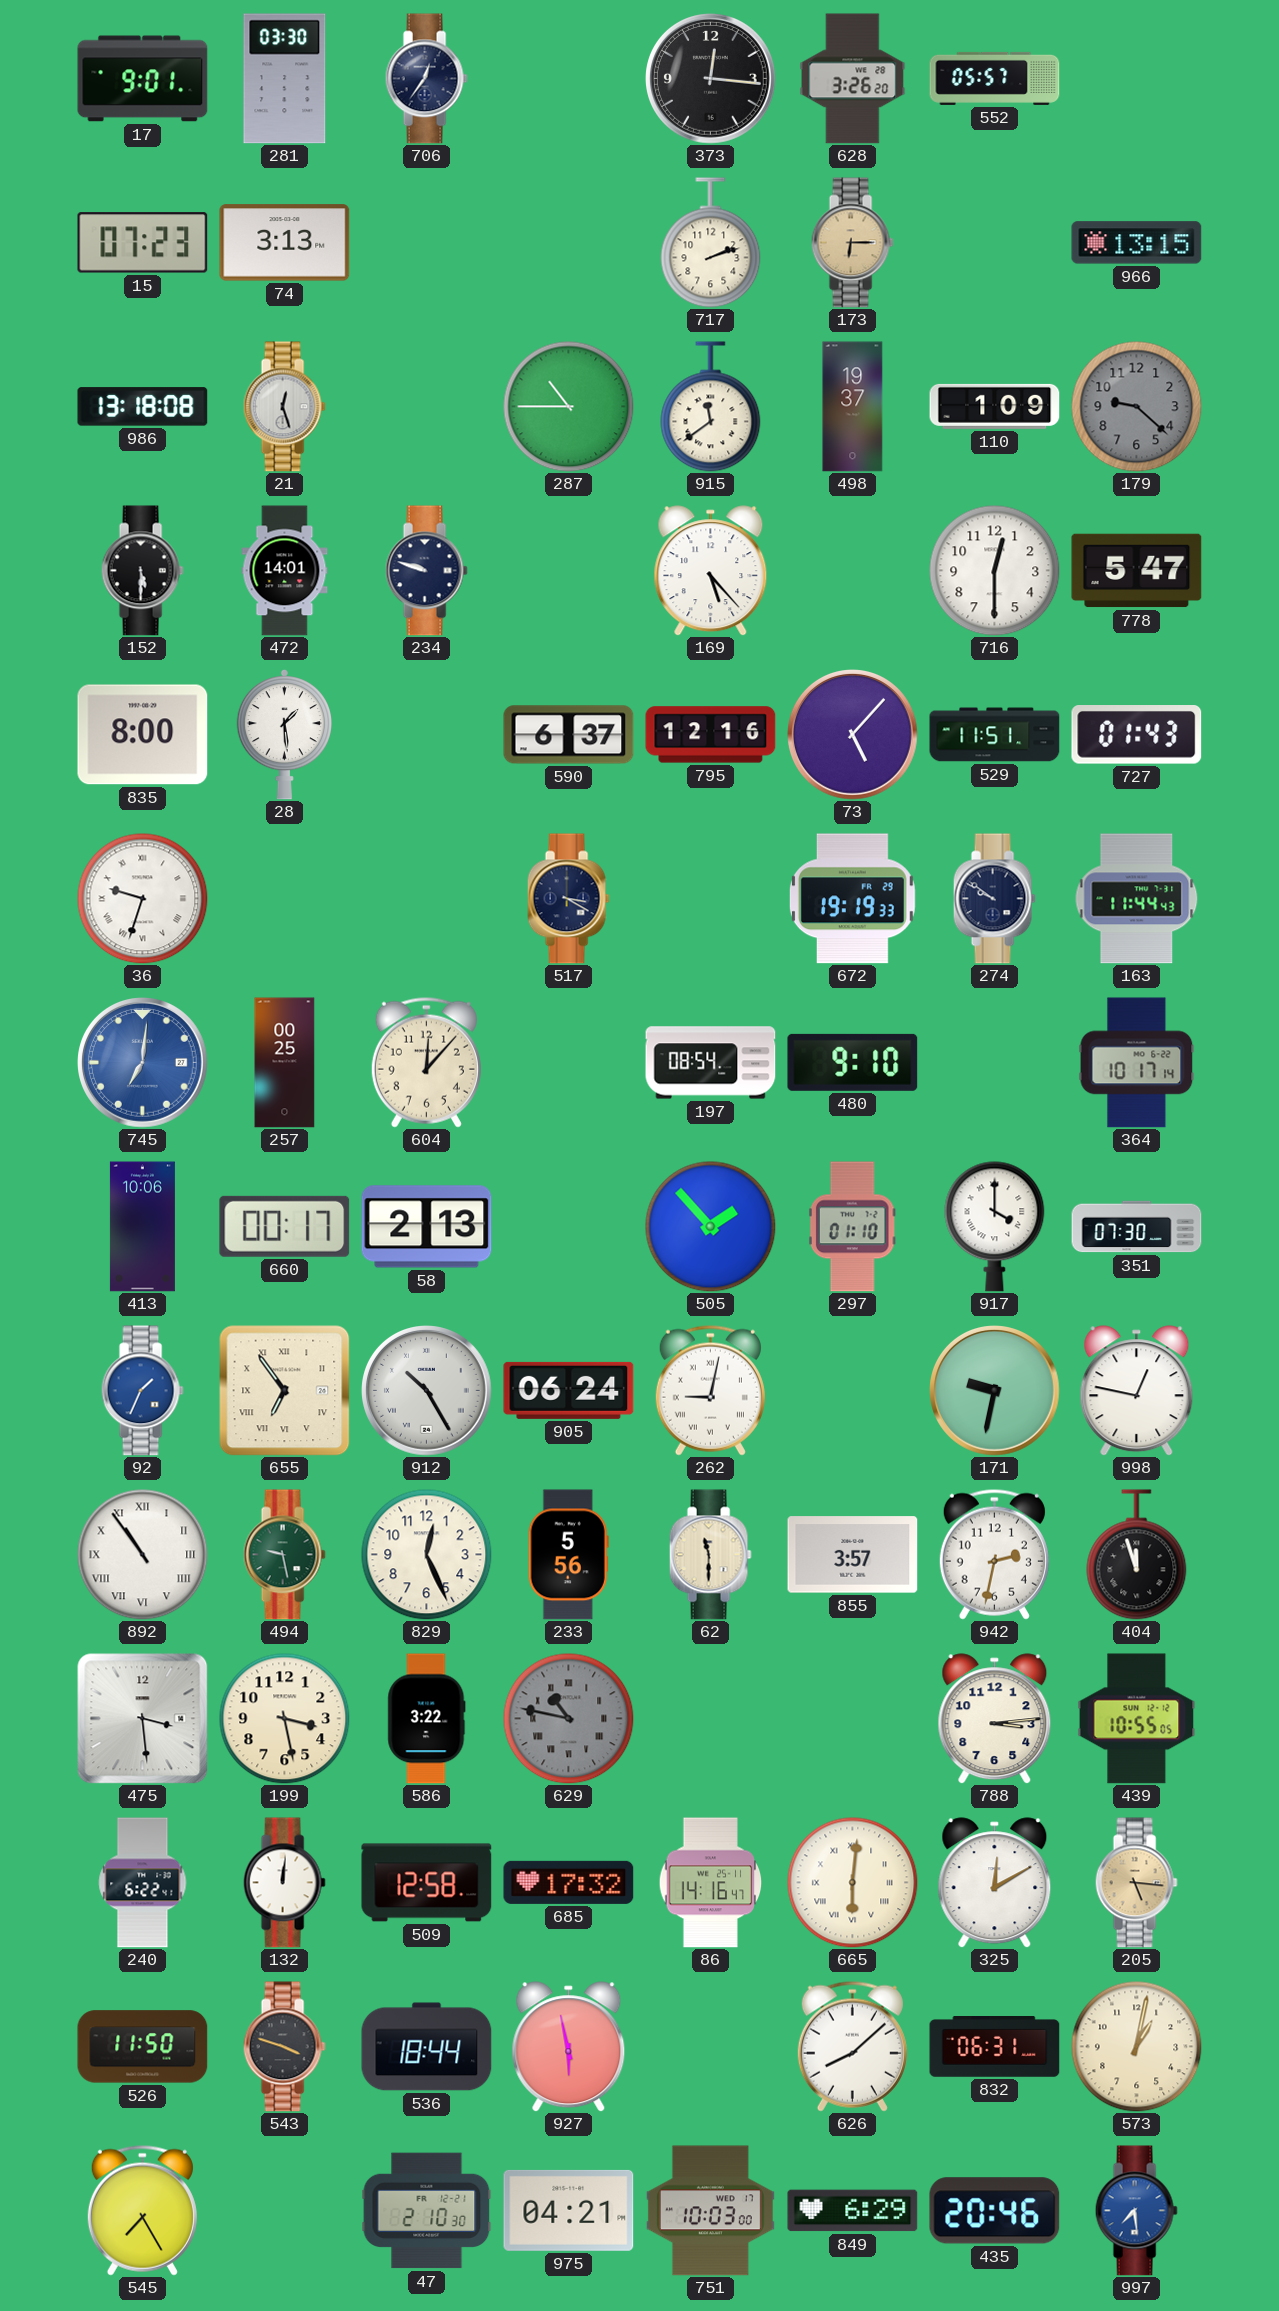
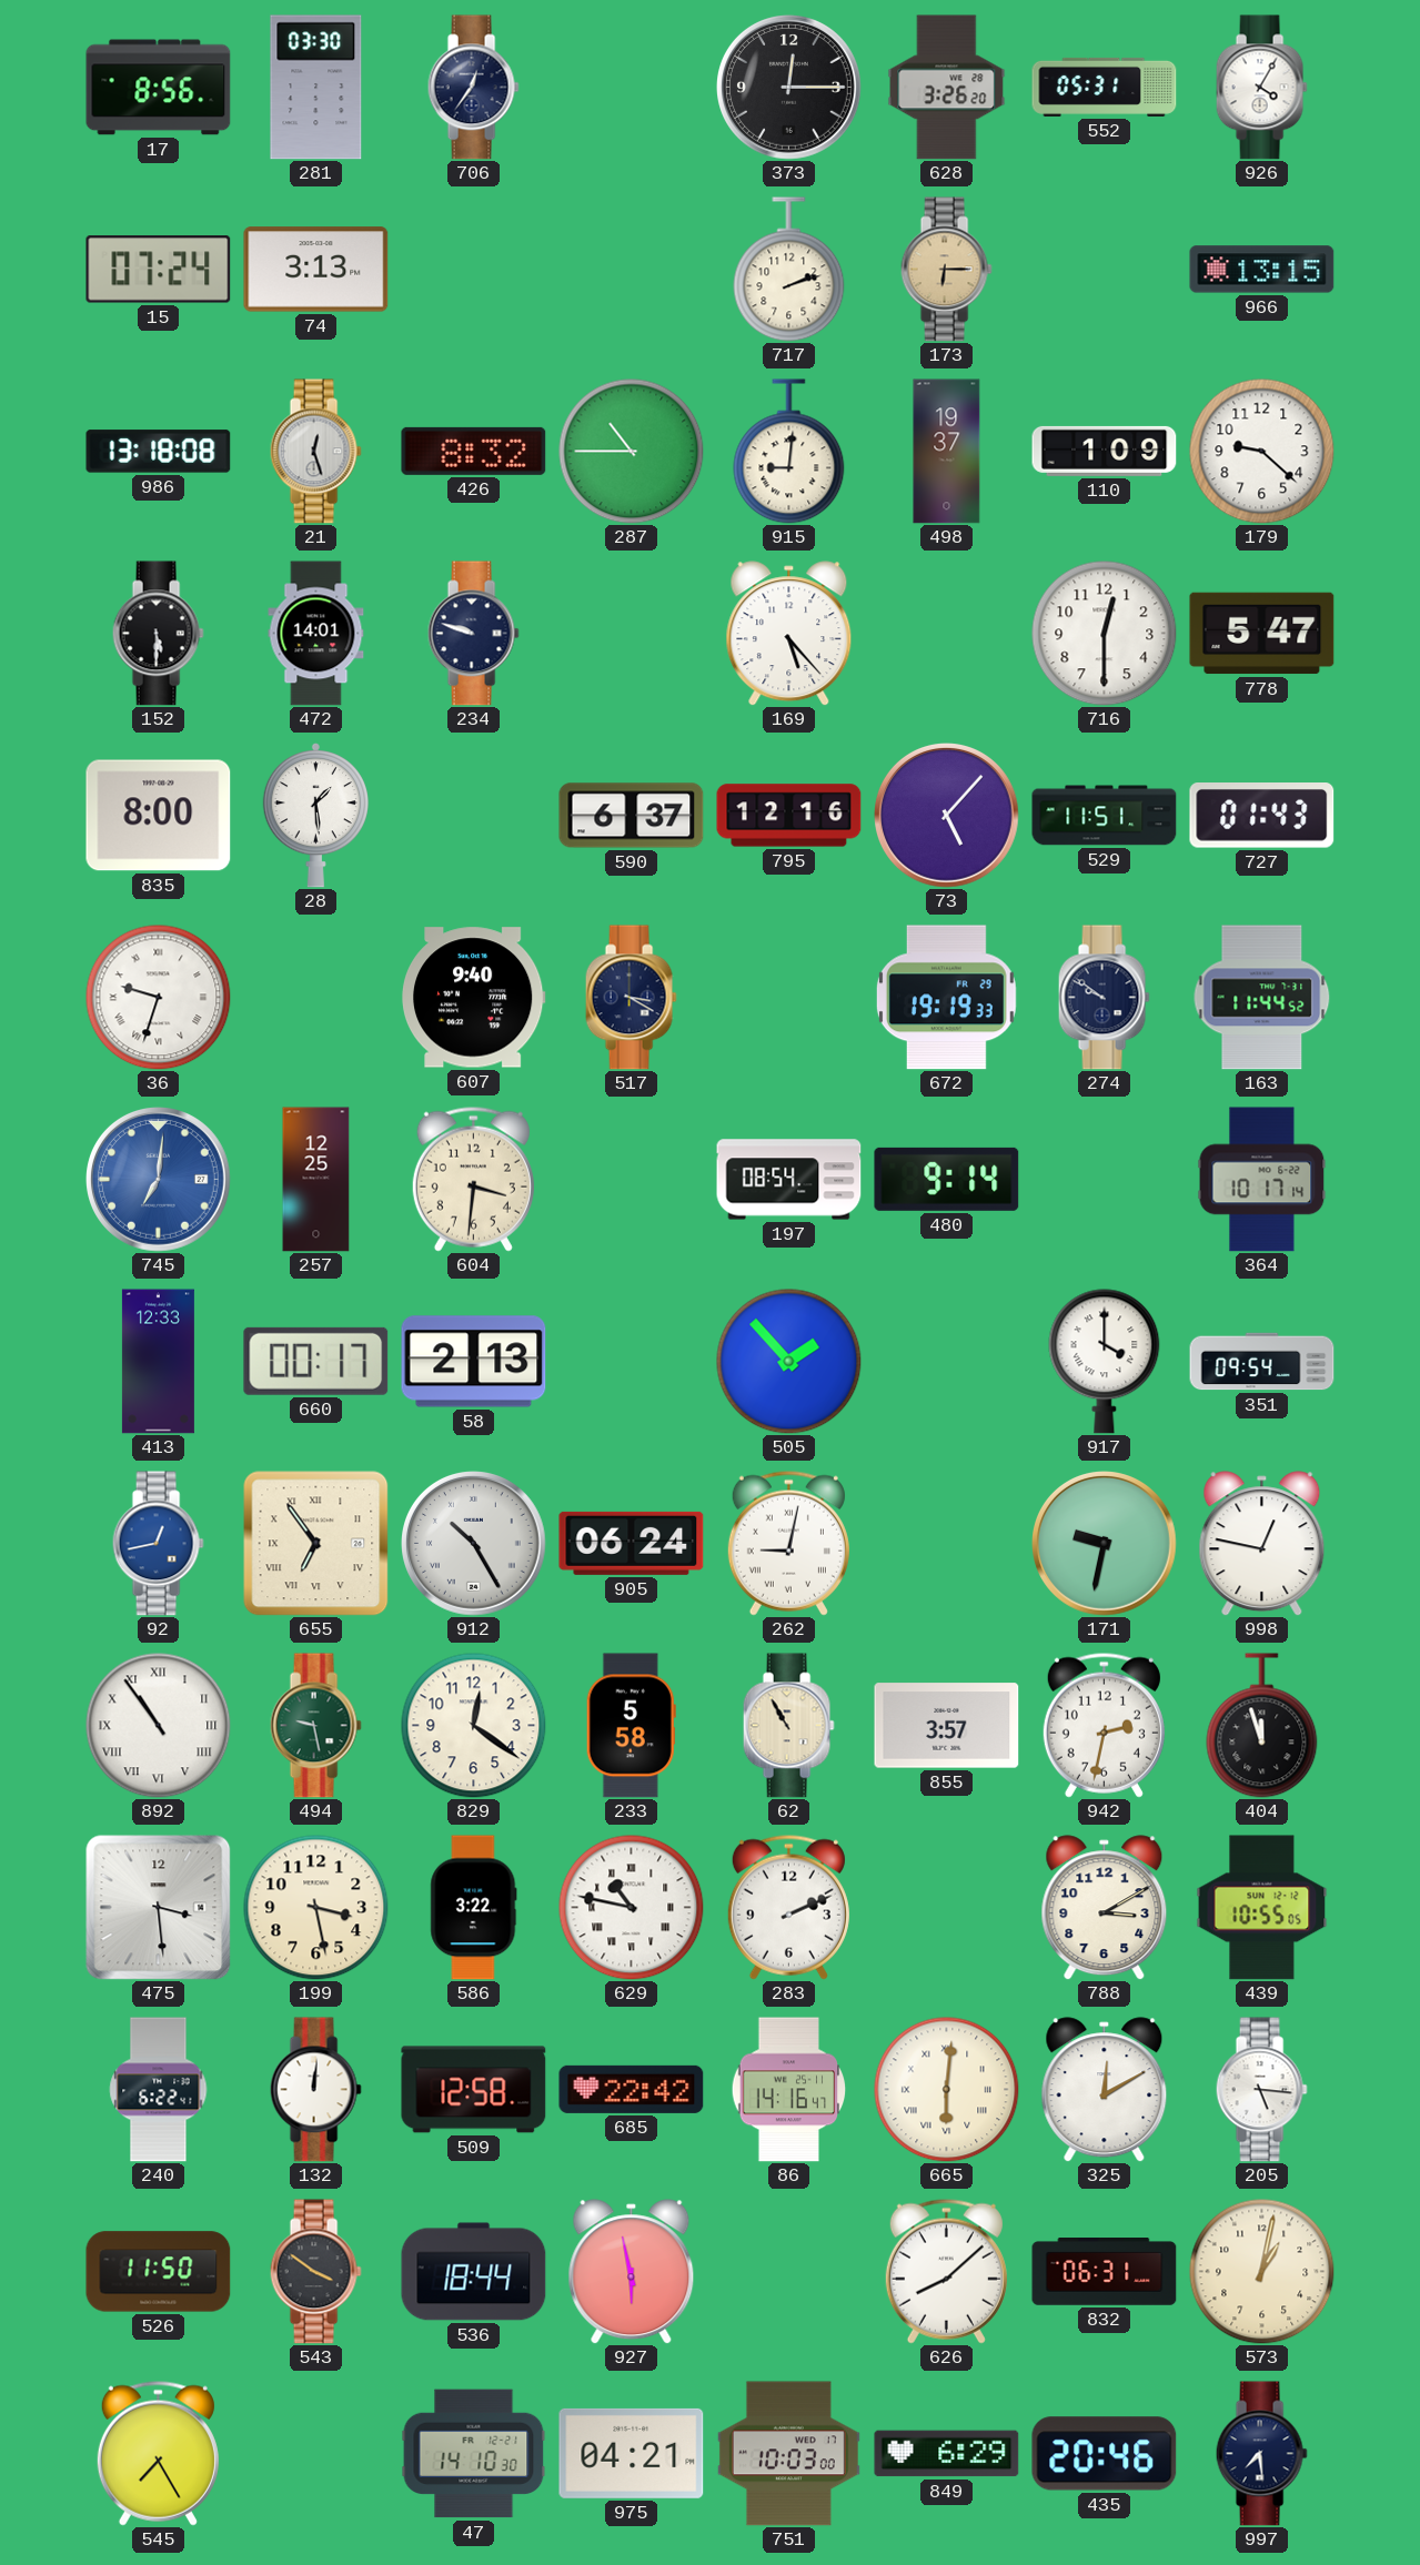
17: 9:01 -> 8:56
373: 12:16 -> 12:15
552: 05:57 -> 05:31
926: none -> 4:05
15: 07:23 -> 07:24
426: none -> 8:32
915: 11:39 -> 9:01
179 dial: grey -> white
607: none -> 9:40
163: 11:44:43 -> 11:44:52
257: 00:25 -> 12:25
604: 12:07 -> 3:31
480: 9:10 -> 9:14
413: 10:06 -> 12:33
297: 01:10 -> none
351: 07:30 -> 09:54
92: 1:34 -> 12:43
829: 12:26 -> 12:21
233: 5:56 -> 5:58
62: 11:30 -> 10:55
629 dial: grey -> white
283: none -> 2:11
788: 3:14 -> 3:10
685: 17:32 -> 22:42
205 dial: champagne -> white
543: 3:48 -> 3:51
47: 2:10 -> 14:10
997 dial: blue -> navy
